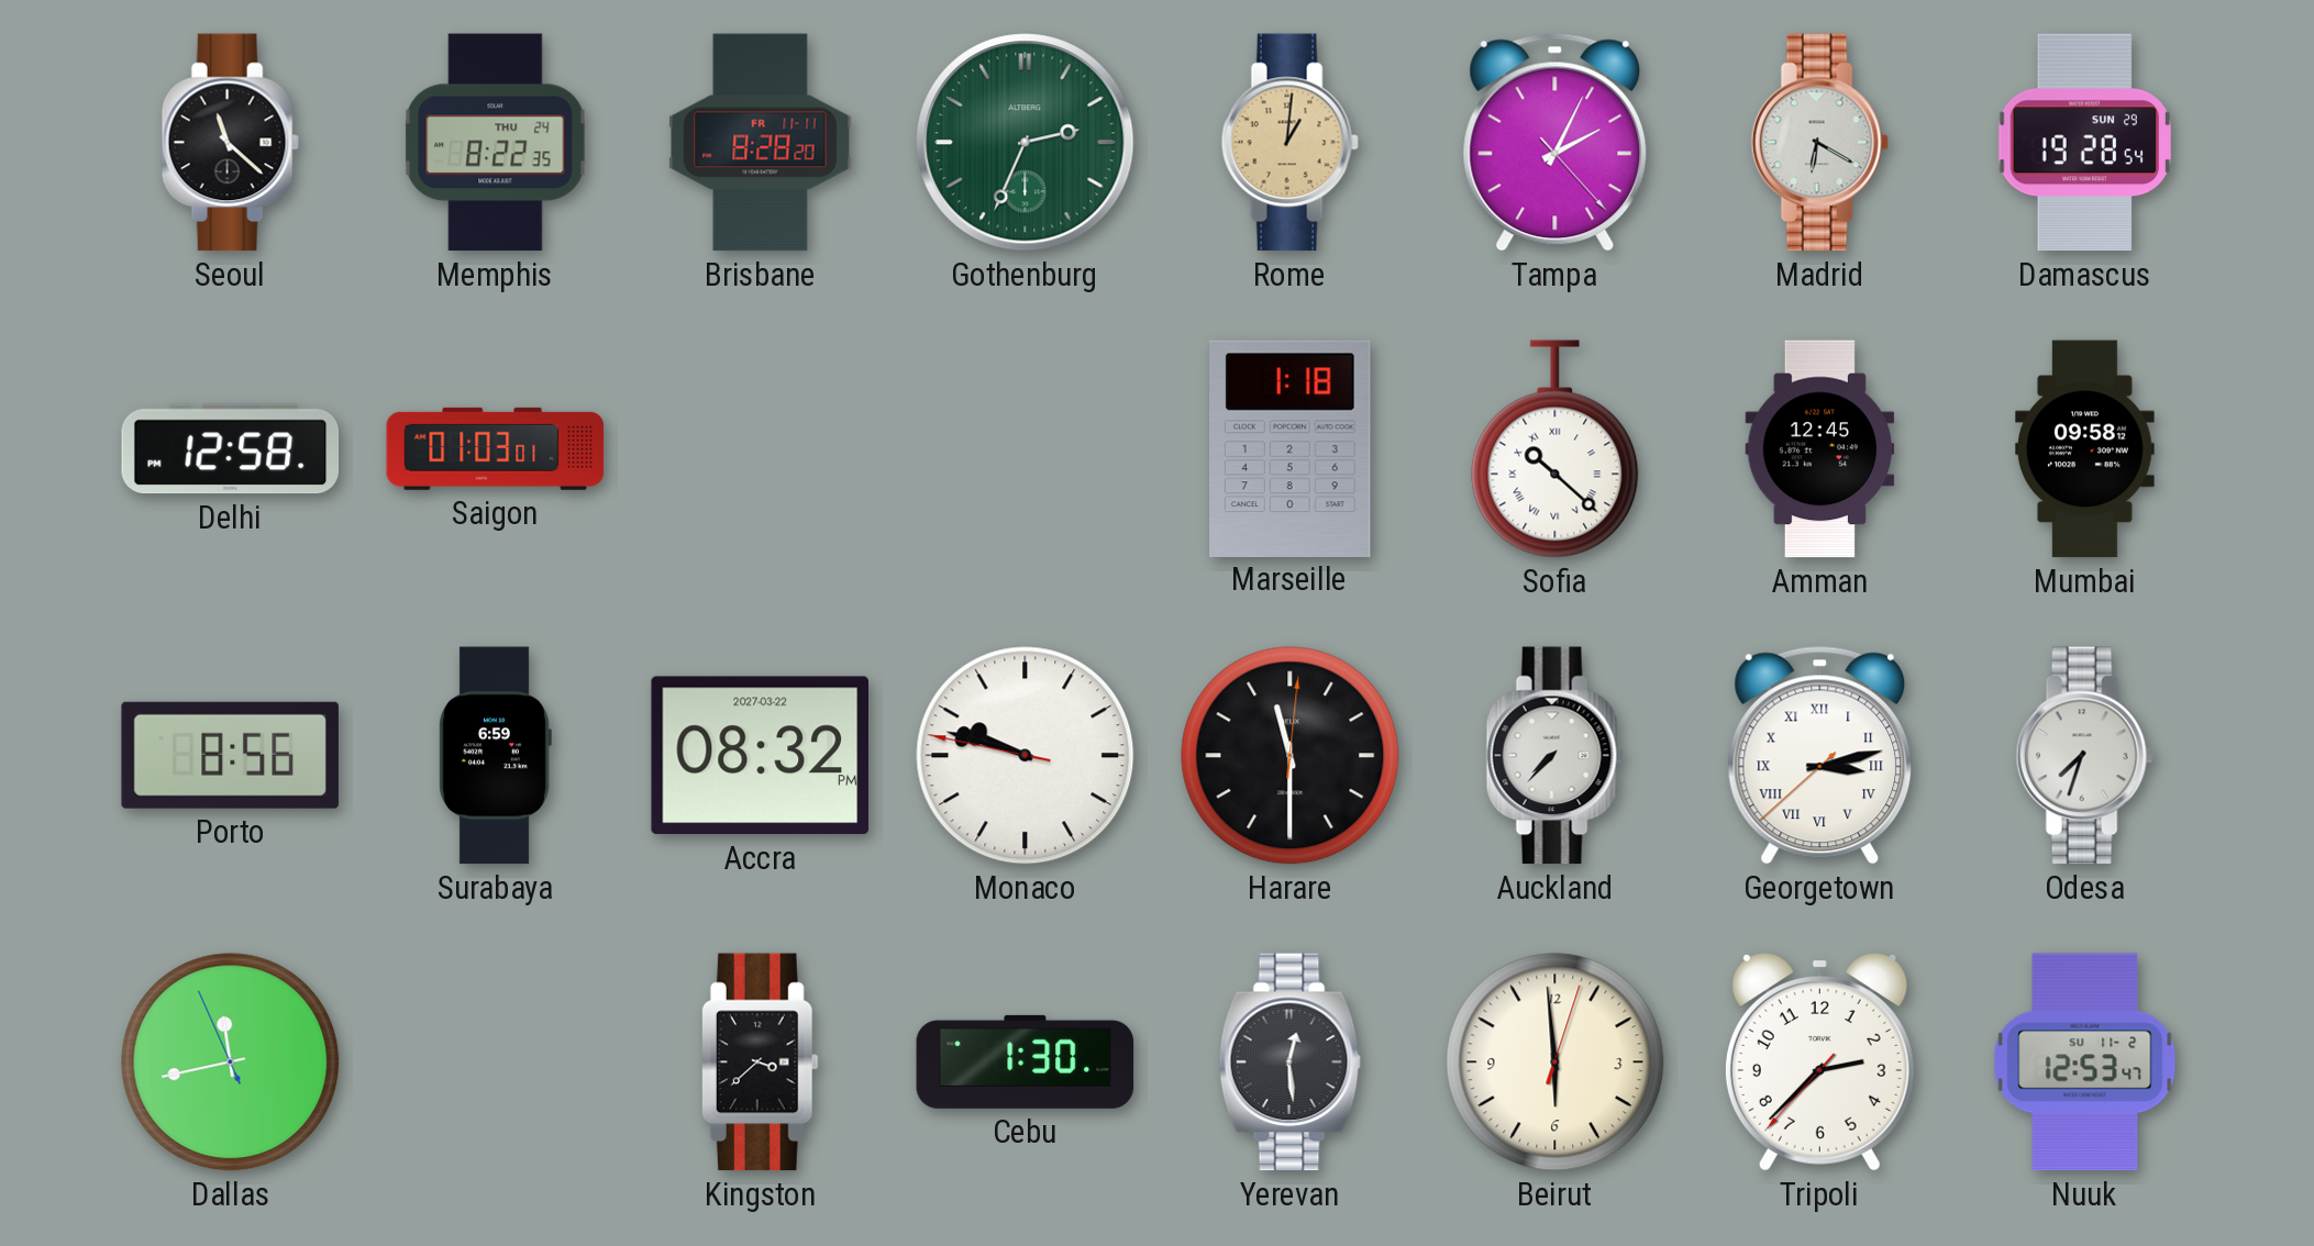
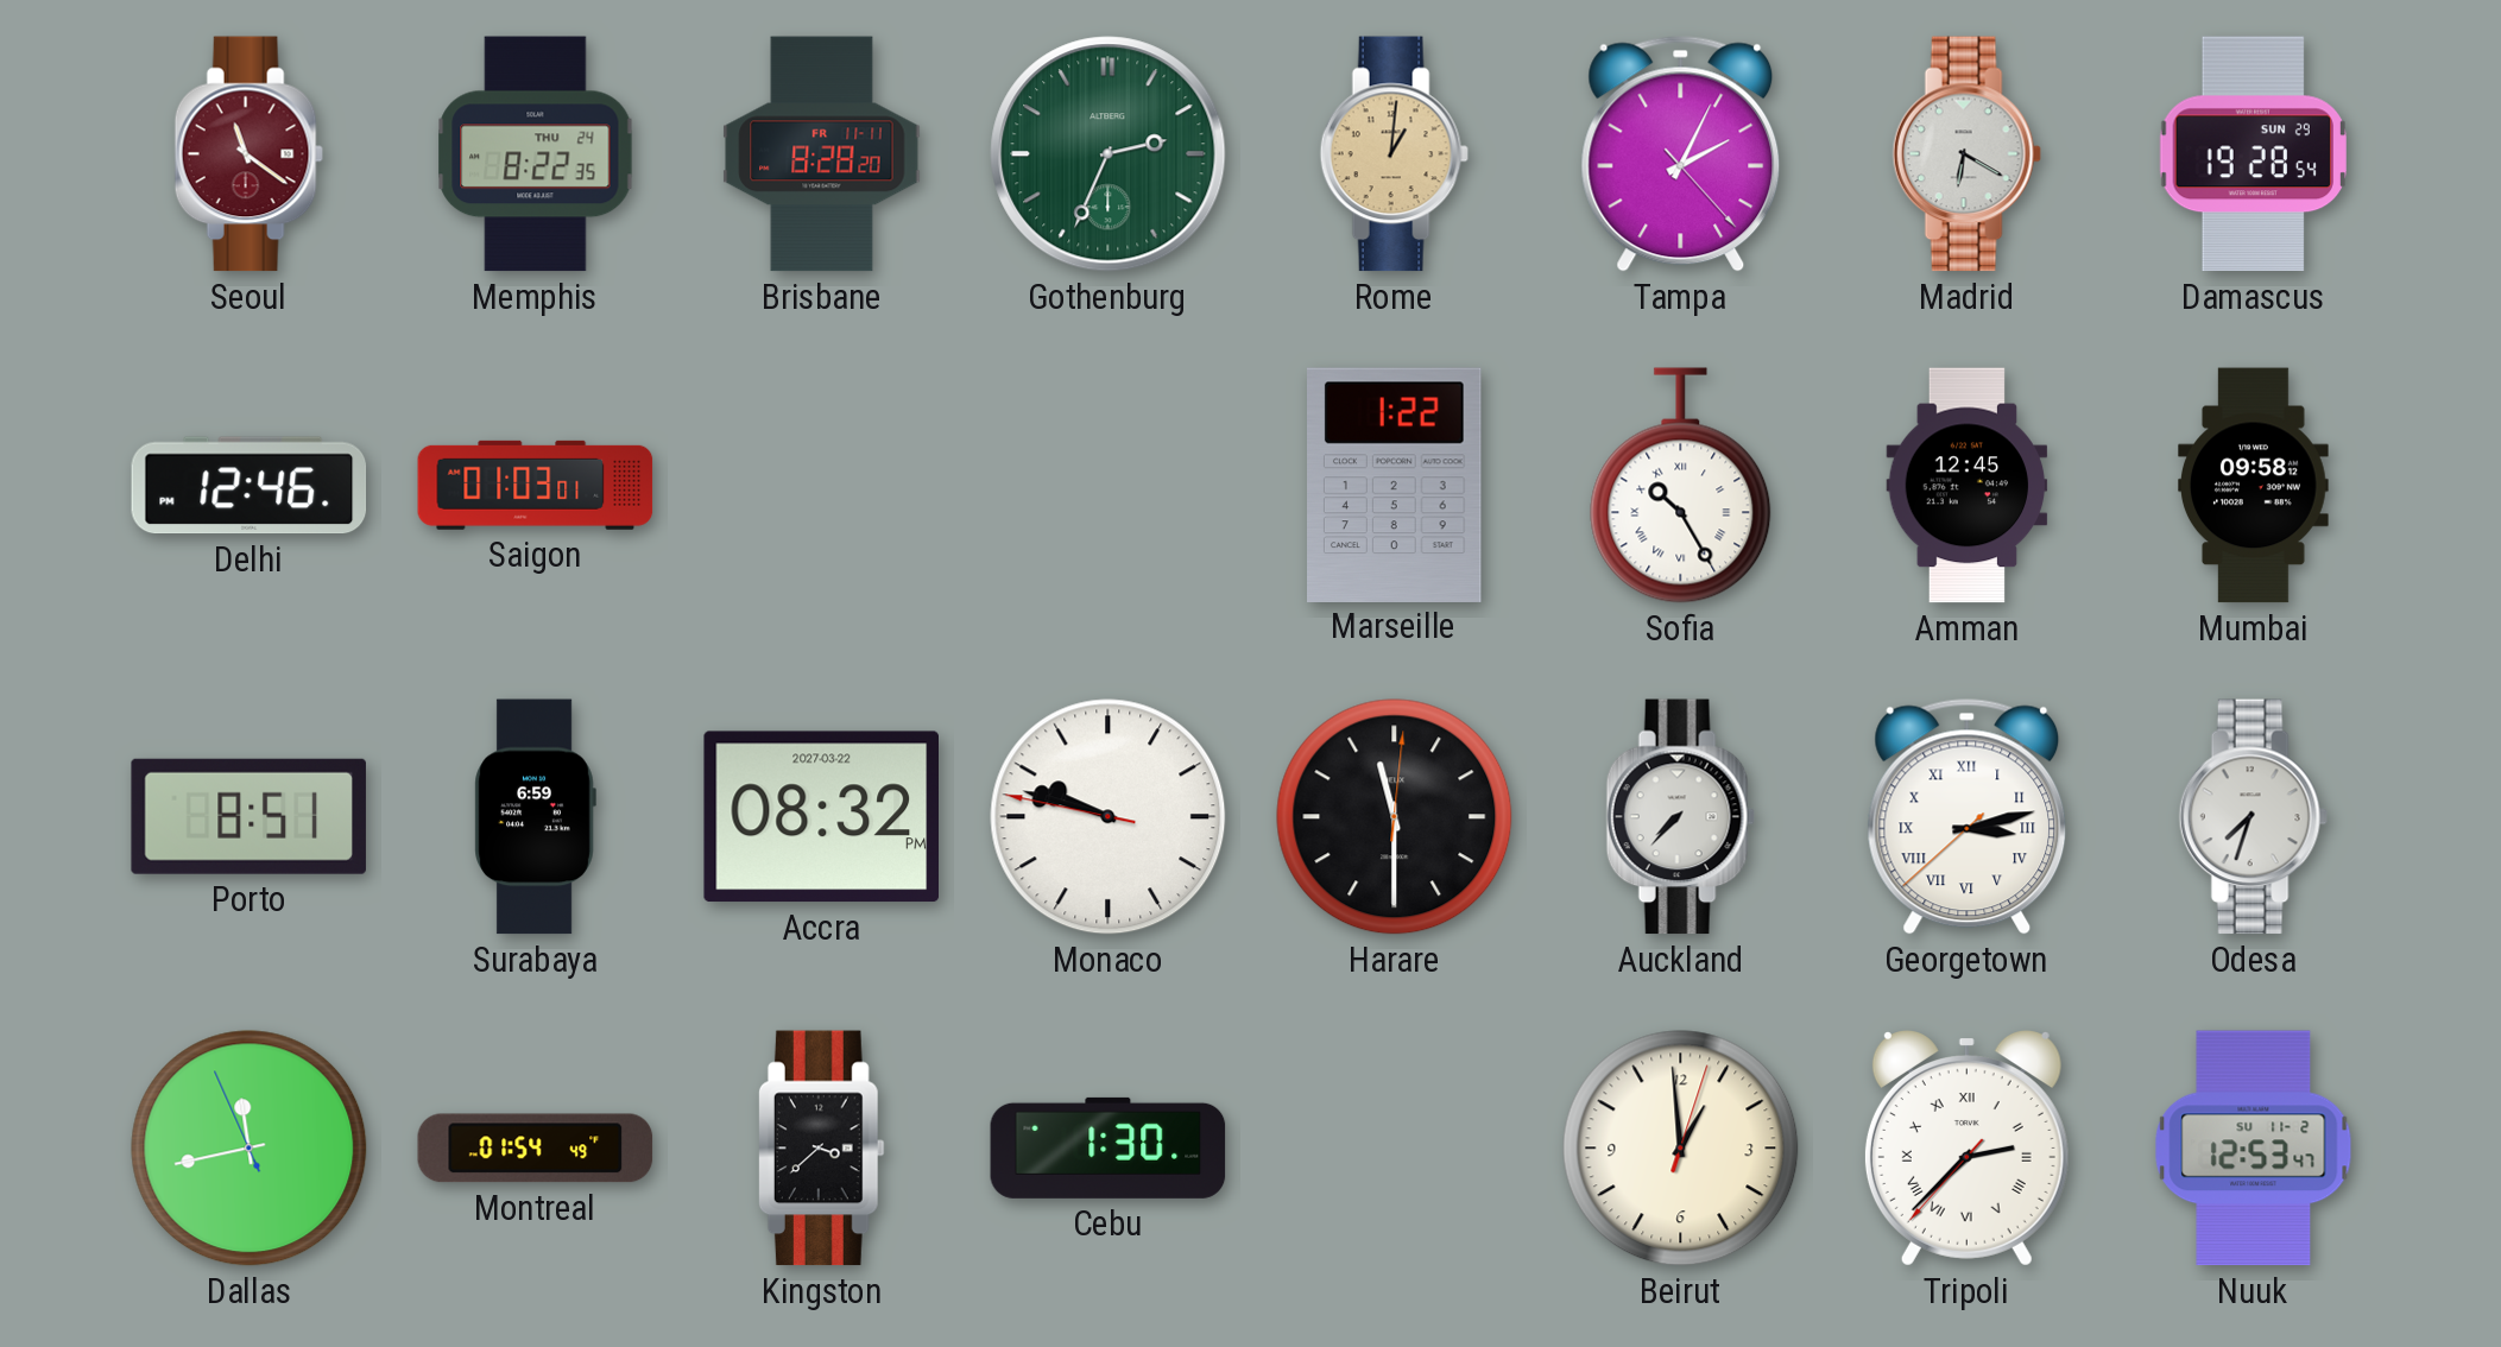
Seoul: 11:22 -> 11:21
Seoul dial: black -> burgundy
Delhi: 12:58 -> 12:46
Marseille: 1:18 -> 1:22
Sofia: 10:22 -> 10:25
Porto: 8:56 -> 8:51
Montreal: none -> 01:54
Yerevan: 12:29 -> none
Beirut: 5:59 -> 12:59
Tripoli numerals: Arabic -> Roman
